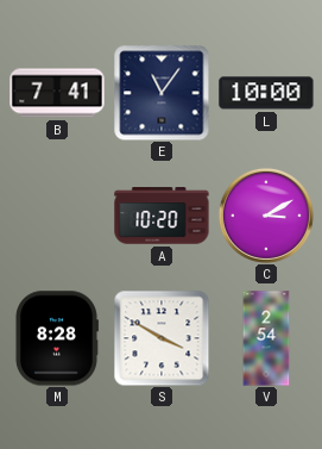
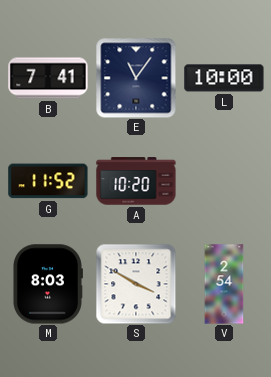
G: none -> 11:52
C: 3:10 -> none
M: 8:28 -> 8:03
